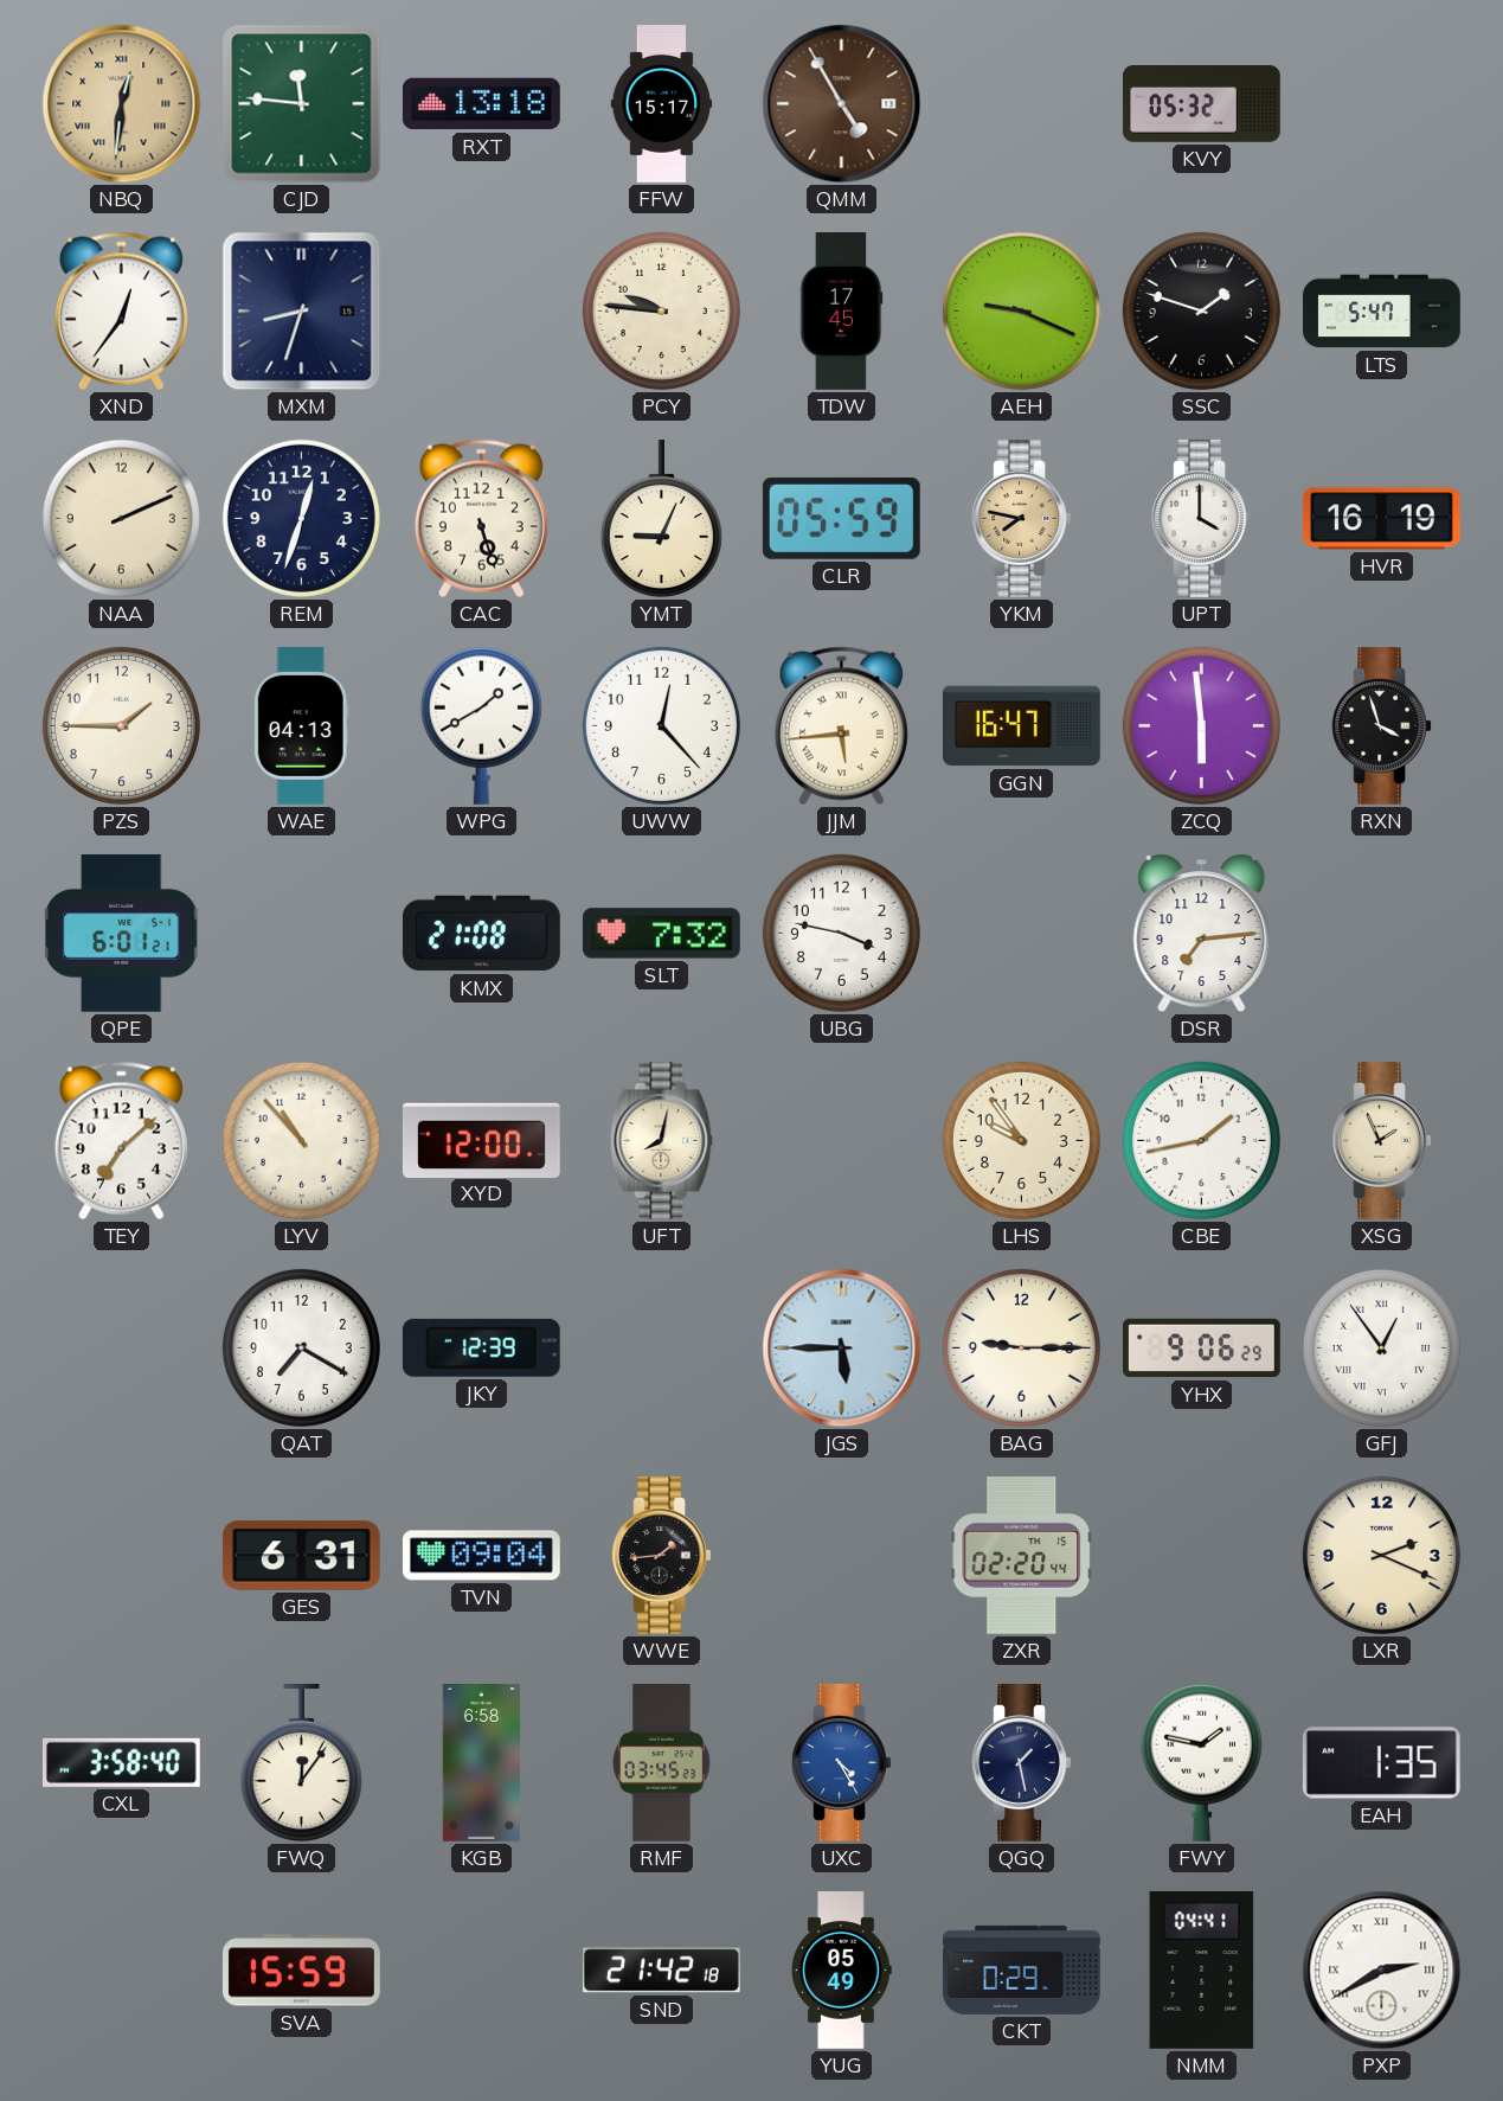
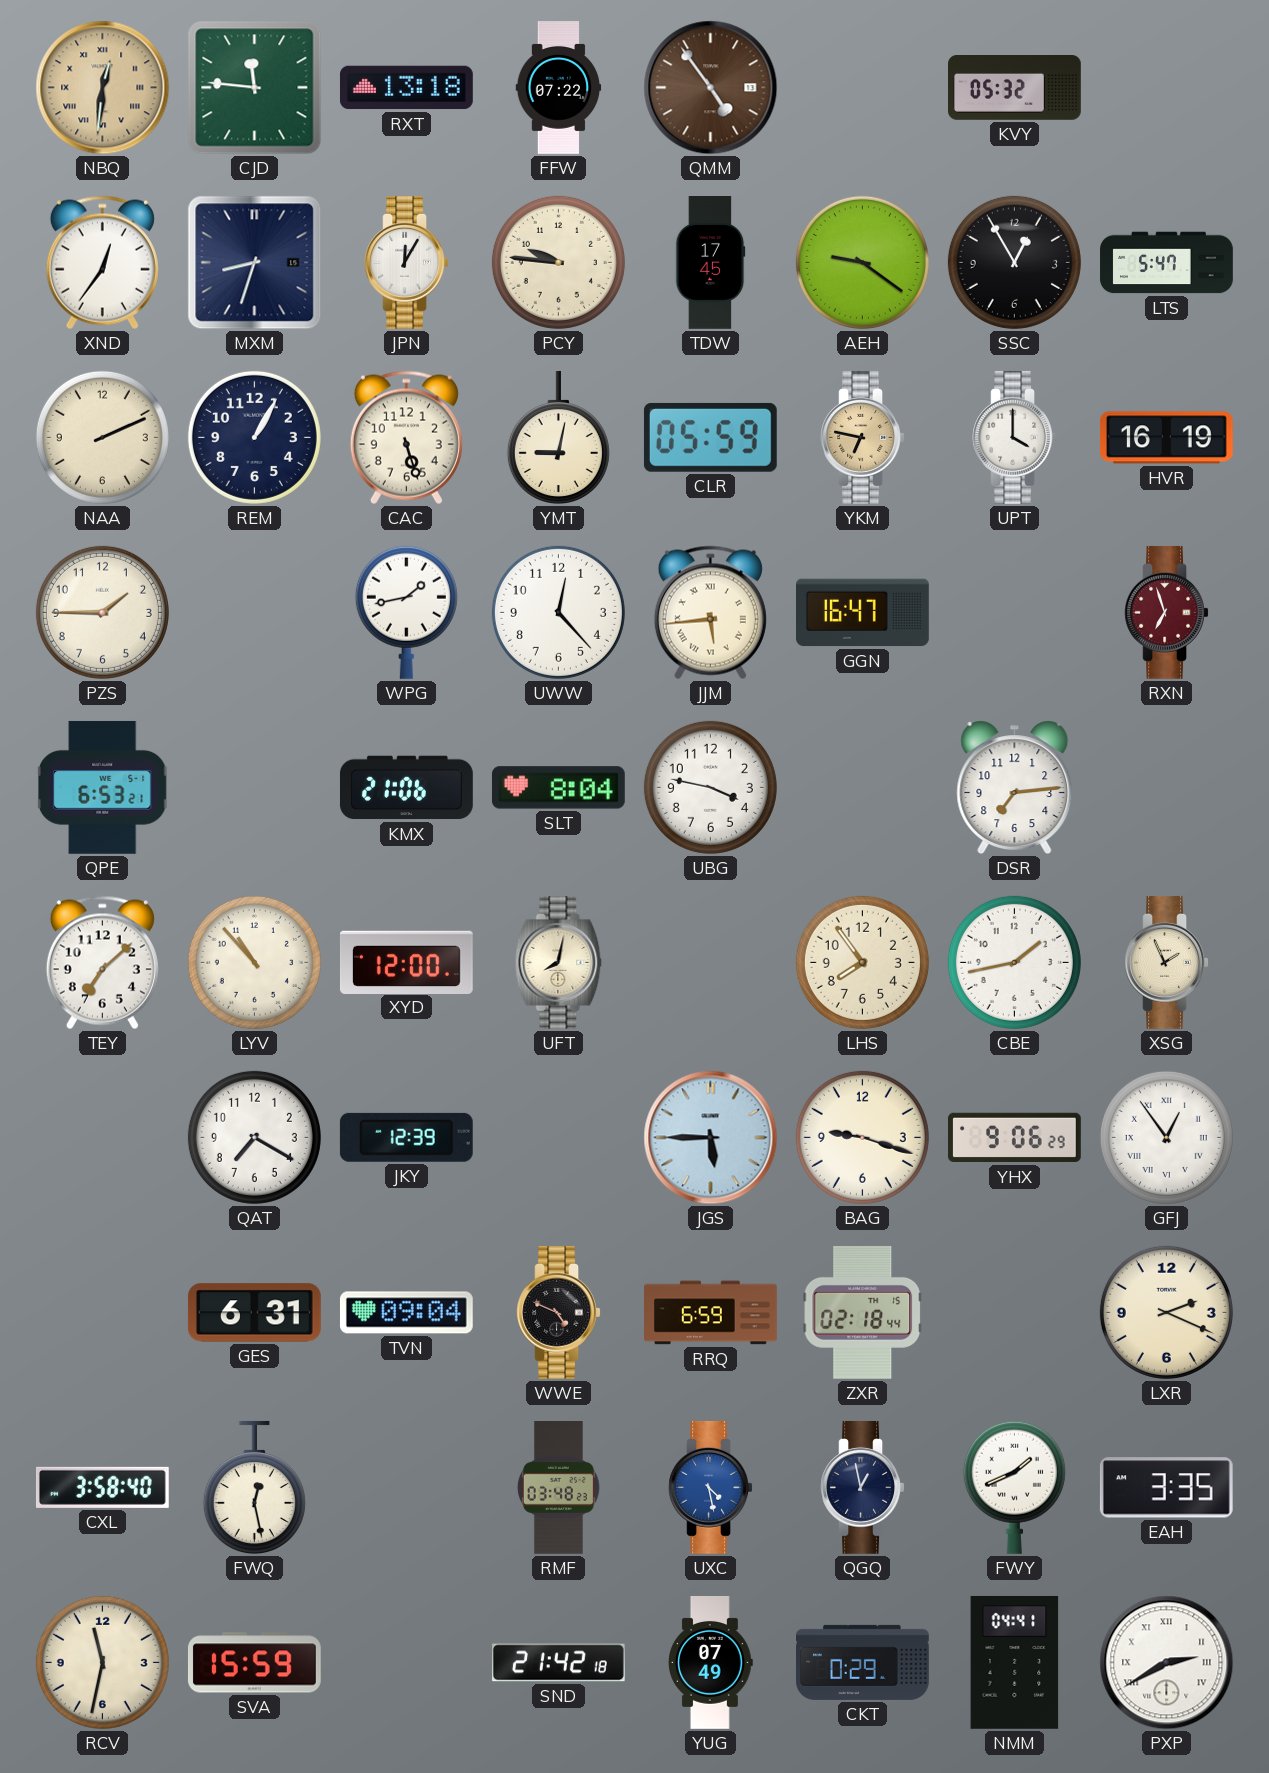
FFW: 15:17 -> 07:22
QMM: 4:55 -> 4:54
JPN: none -> 12:05
AEH: 9:19 -> 9:21
SSC: 1:48 -> 12:55
REM: 12:33 -> 1:05
YMT: 9:04 -> 9:02
YKM: 7:47 -> 6:47
WAE: 04:13 -> none
WPG: 1:40 -> 1:43
ZCQ: 5:59 -> none
RXN: 3:57 -> 6:57
RXN dial: black -> burgundy
QPE: 6:01 -> 6:53
KMX: 21:08 -> 21:06
SLT: 7:32 -> 8:04
LHS: 9:54 -> 7:54
BAG: 9:15 -> 9:18
WWE: 1:44 -> 4:49
RRQ: none -> 6:59
ZXR: 02:20 -> 02:18
FWQ: 12:06 -> 12:28
KGB: 6:58 -> none
RMF: 03:45 -> 03:48
UXC: 4:25 -> 4:28
QGQ: 1:28 -> 12:58
FWY: 1:47 -> 1:41
EAH: 1:35 -> 3:35
RCV: none -> 11:32
YUG: 05:49 -> 07:49
